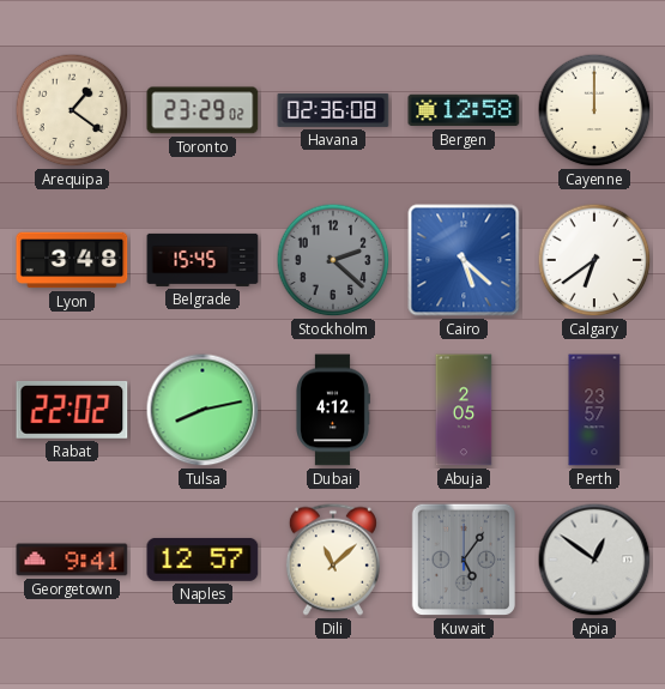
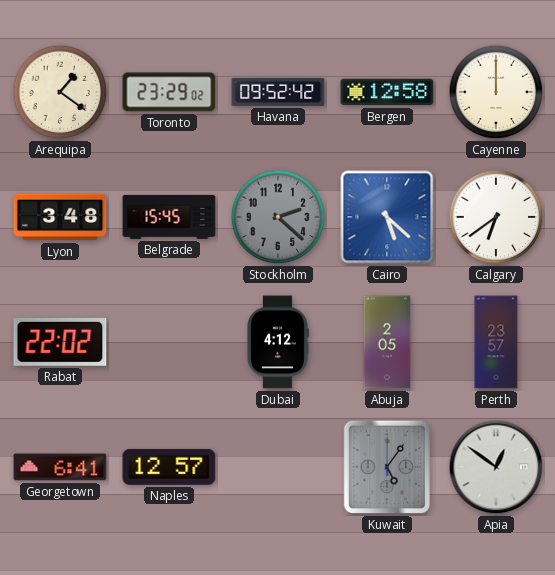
Havana: 02:36 -> 09:52
Tulsa: 8:13 -> none
Georgetown: 9:41 -> 6:41
Dili: 11:08 -> none
